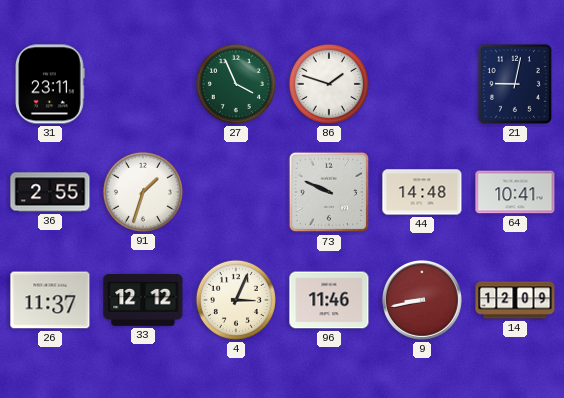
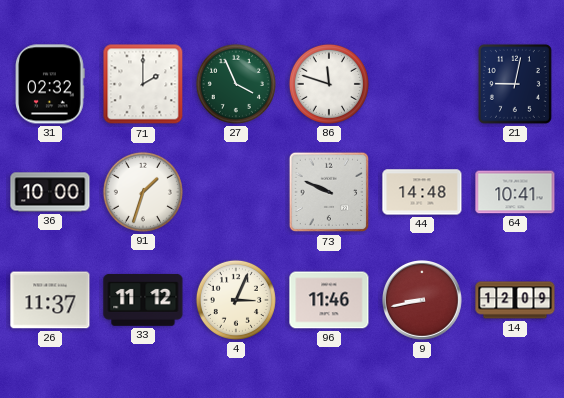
31: 23:11 -> 02:32
71: none -> 2:00
86: 1:48 -> 11:48
36: 2:55 -> 10:00
33: 12:12 -> 11:12
